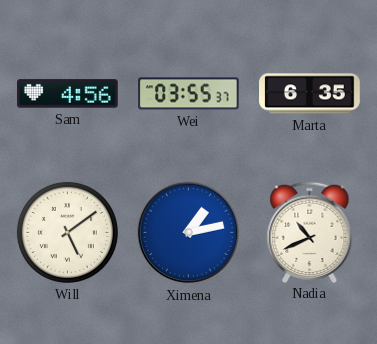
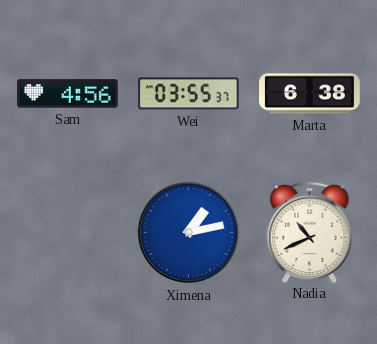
Marta: 6:35 -> 6:38
Will: 5:09 -> none
